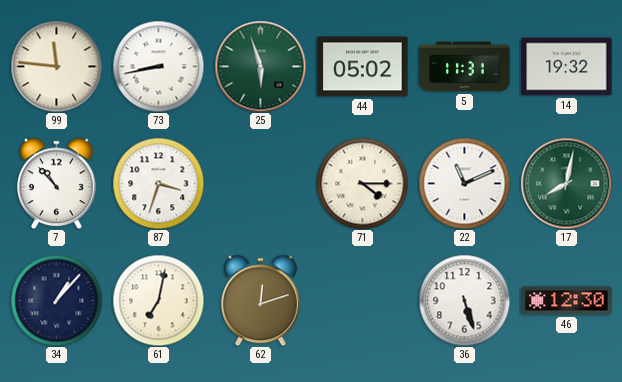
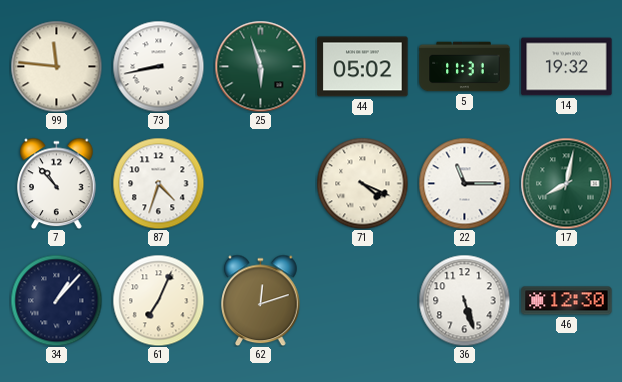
87: 3:33 -> 4:33
71: 4:15 -> 4:19
22: 11:11 -> 11:15
61: 7:02 -> 7:04
